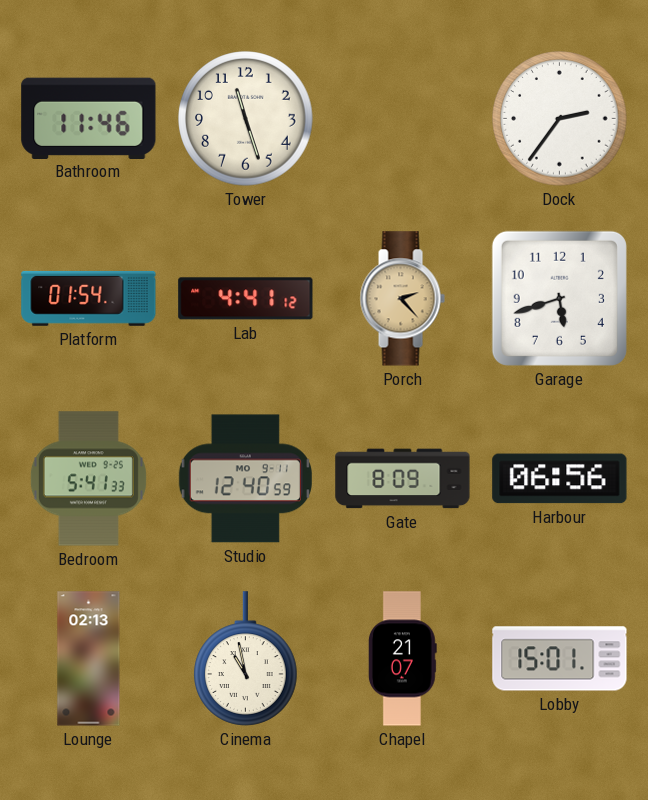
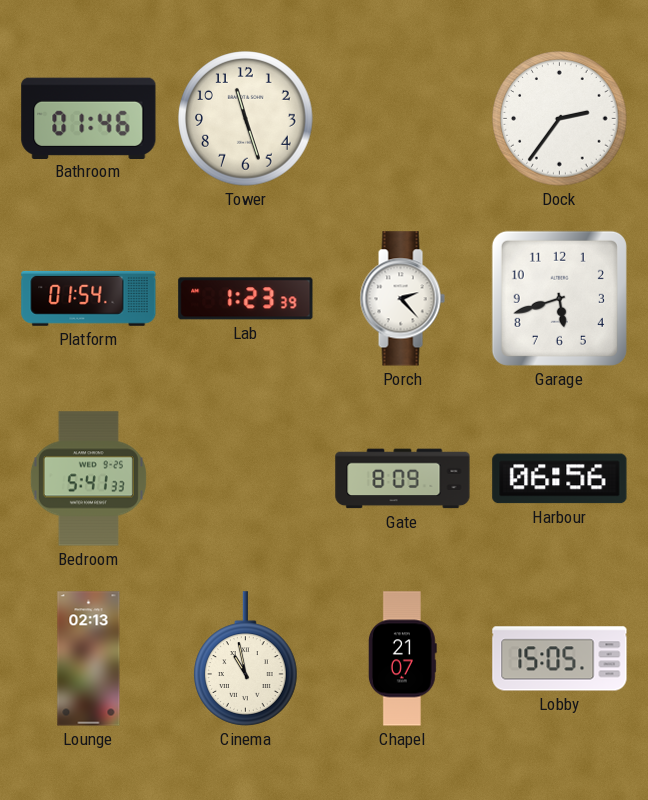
Bathroom: 11:46 -> 01:46
Lab: 4:41 -> 1:23
Porch dial: champagne -> white
Studio: 12:40 -> none
Lobby: 15:01 -> 15:05
